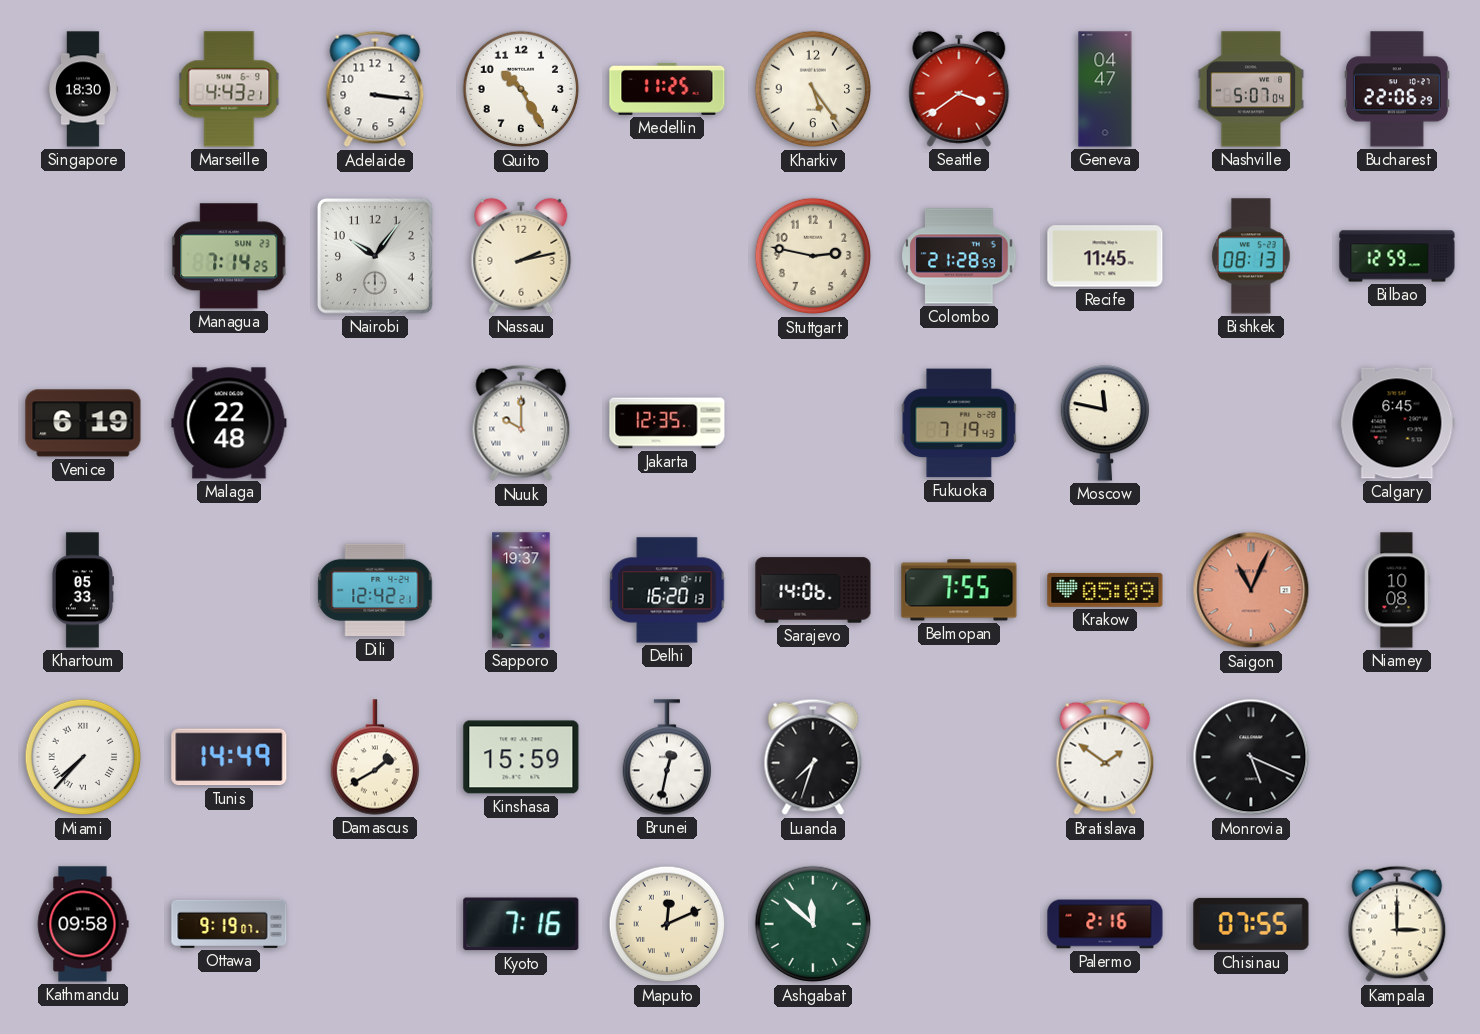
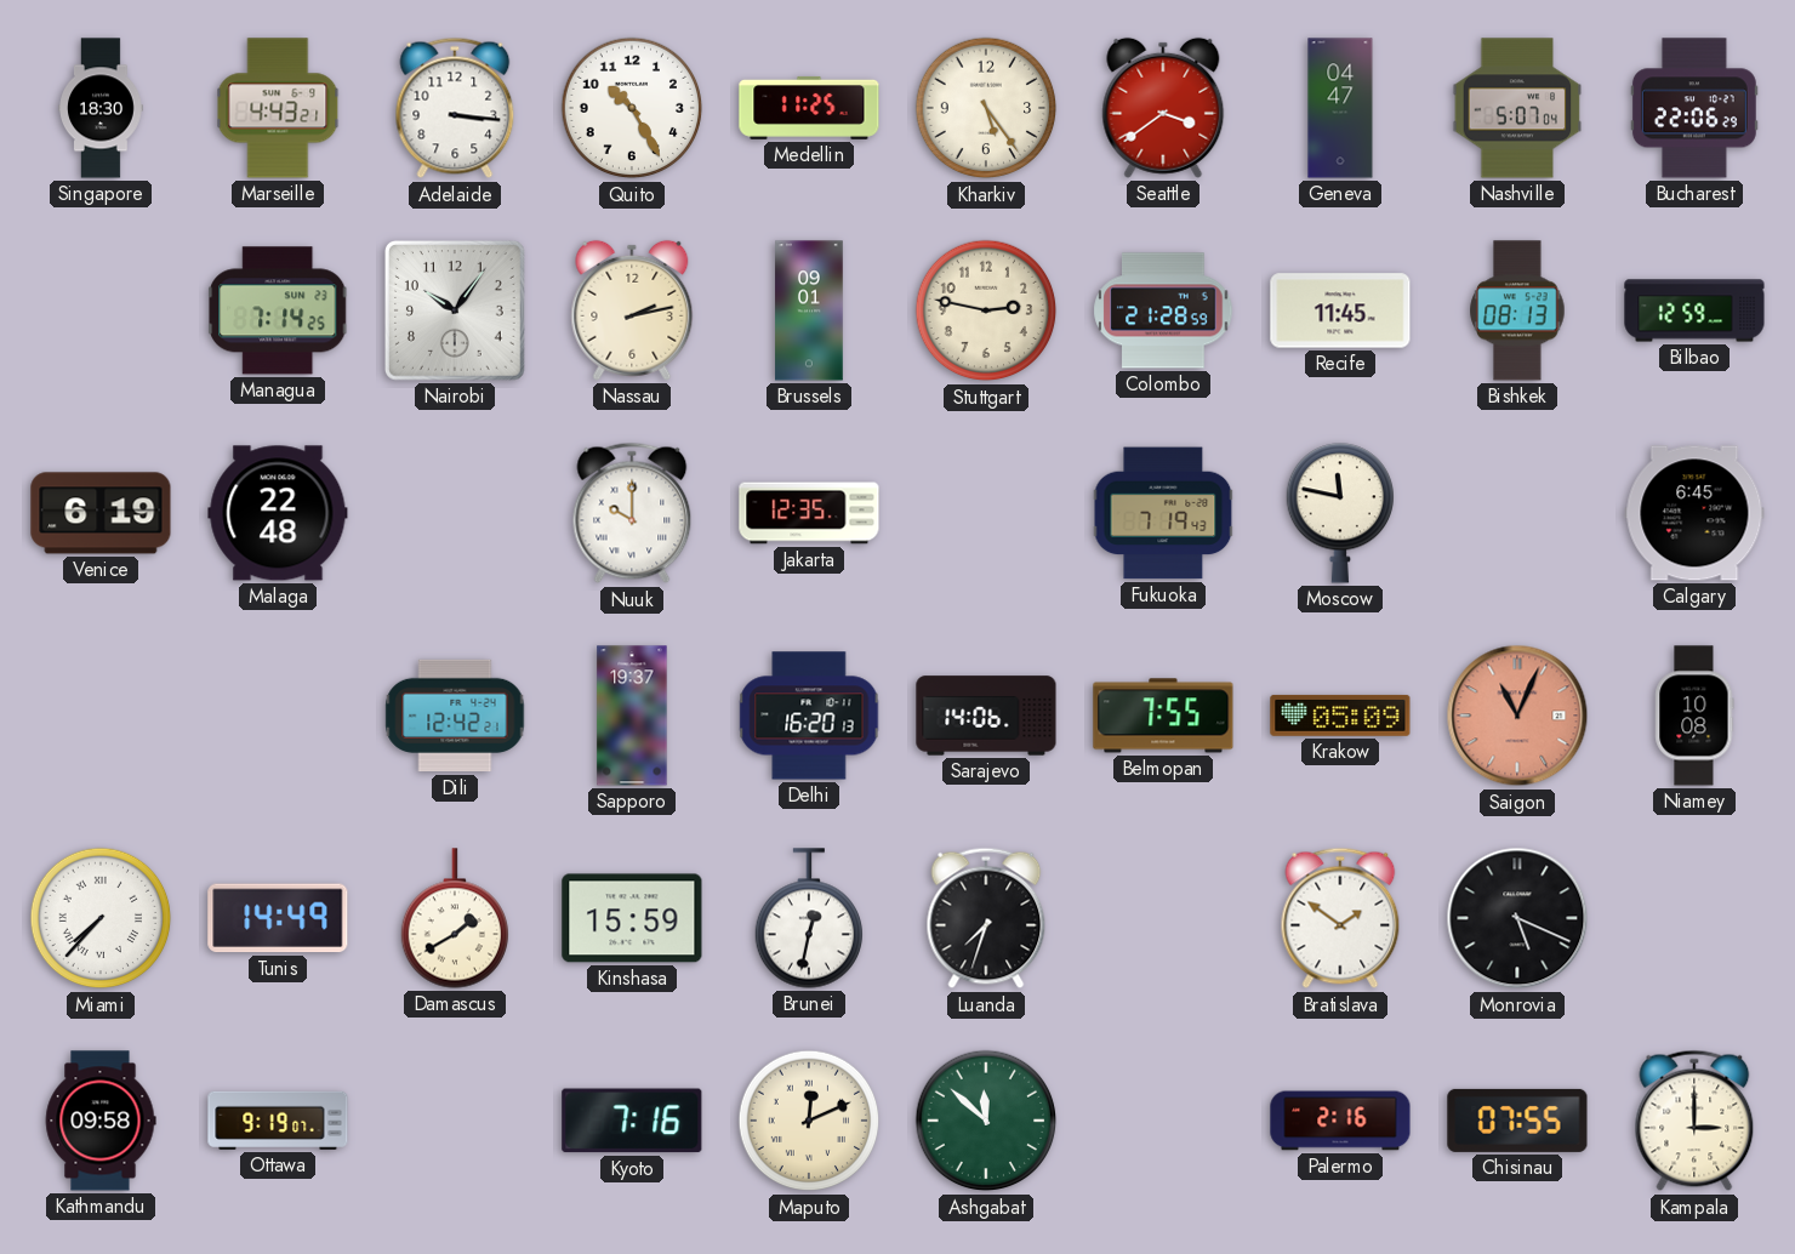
Brussels: none -> 09:01
Khartoum: 05:33 -> none
